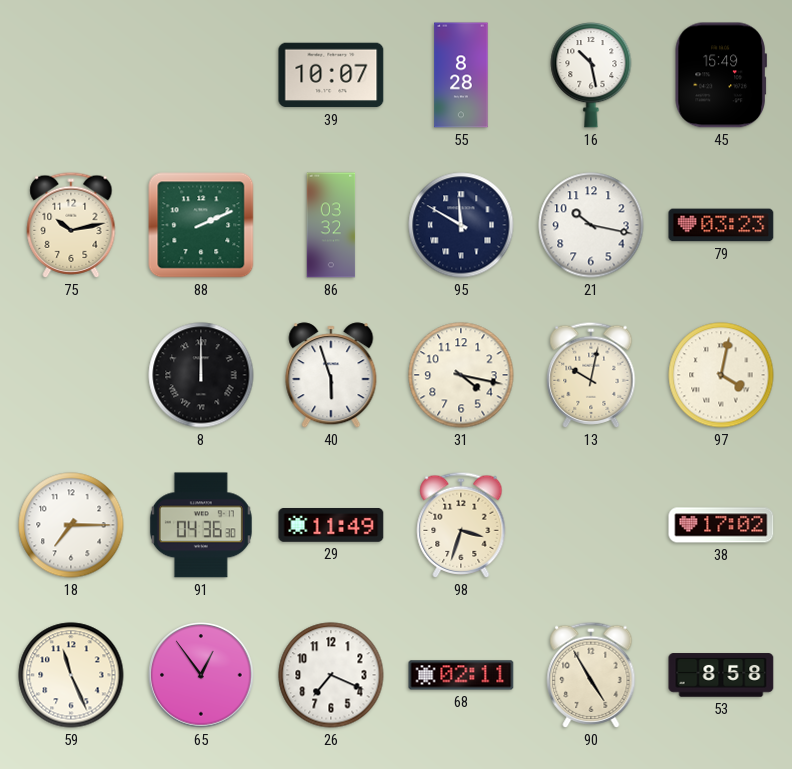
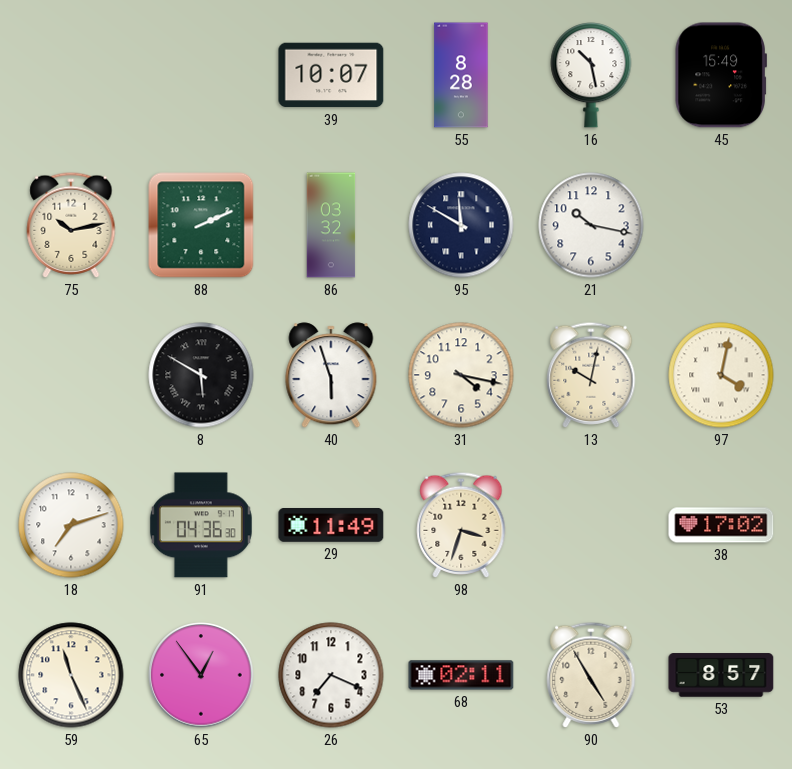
79: 03:23 -> none
8: 12:00 -> 5:50
18: 7:15 -> 7:12
53: 8:58 -> 8:57
